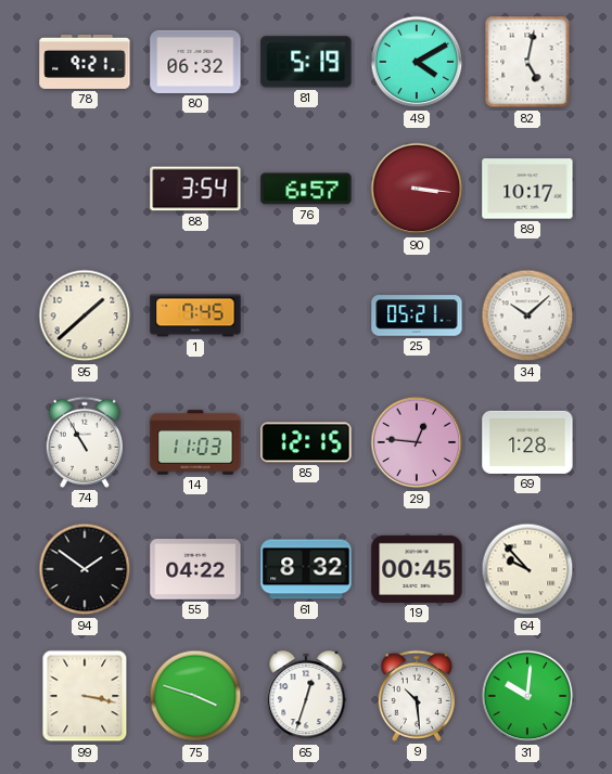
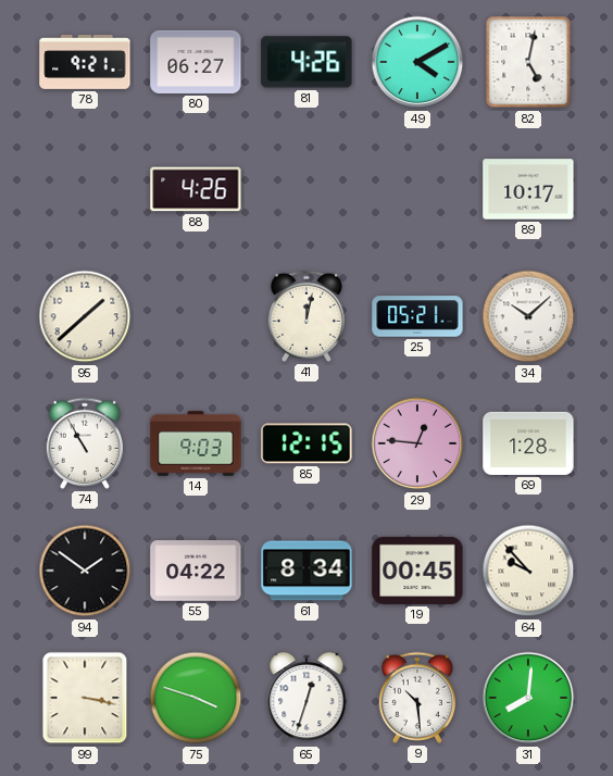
80: 06:32 -> 06:27
81: 5:19 -> 4:26
88: 3:54 -> 4:26
76: 6:57 -> none
90: 3:16 -> none
1: 7:45 -> none
41: none -> 12:02
14: 11:03 -> 9:03
61: 8:32 -> 8:34
31: 10:01 -> 8:01
